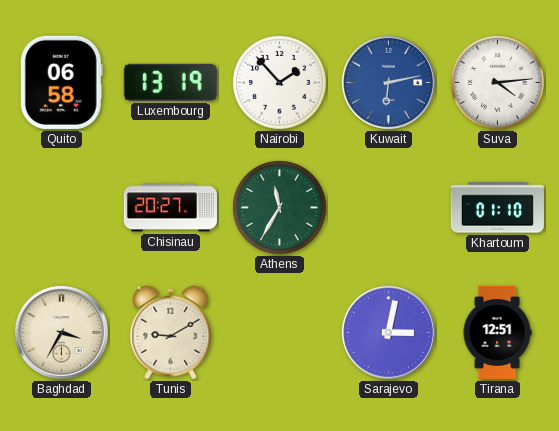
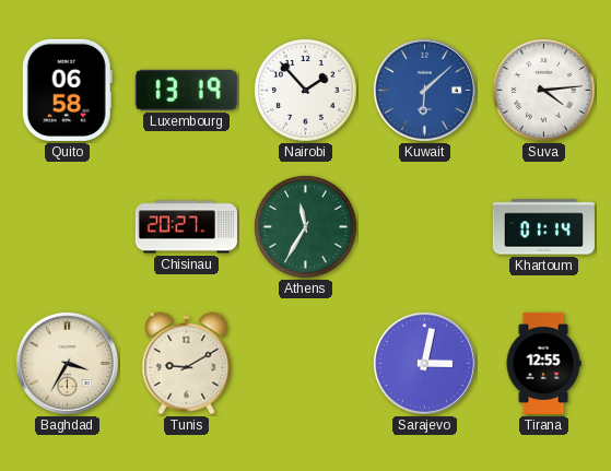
Kuwait: 6:13 -> 6:08
Khartoum: 01:10 -> 01:14
Tirana: 12:51 -> 12:55
